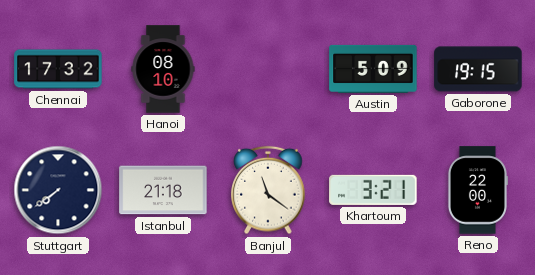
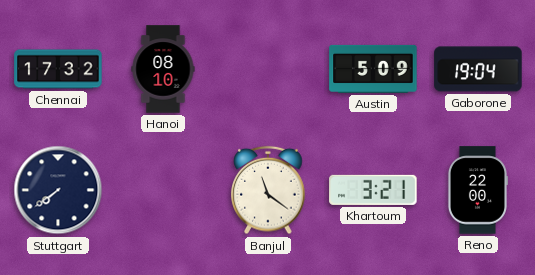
Gaborone: 19:15 -> 19:04
Istanbul: 21:18 -> none
